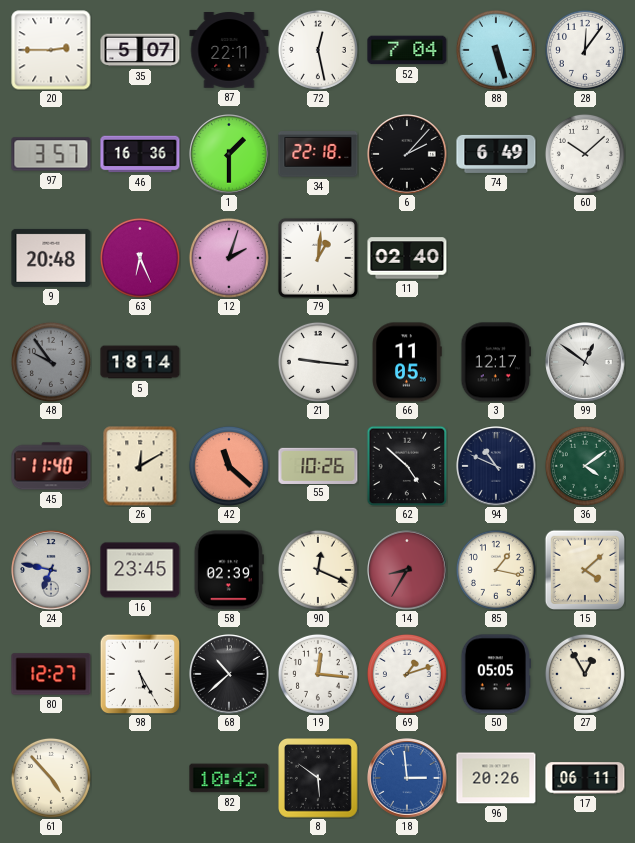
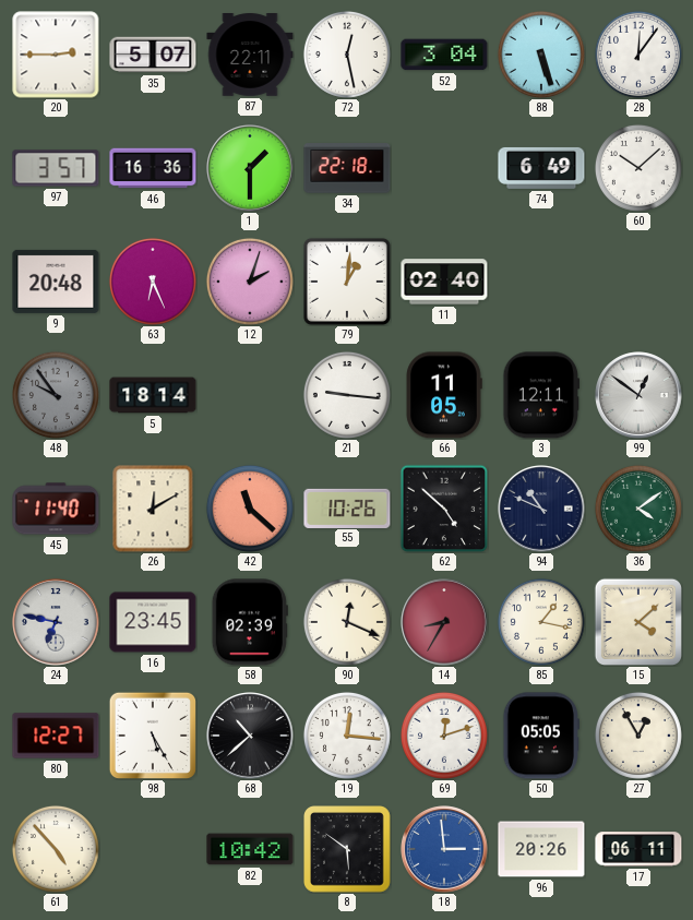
52: 7:04 -> 3:04
6: 2:07 -> none
3: 12:17 -> 12:11
69: 1:12 -> 12:12
